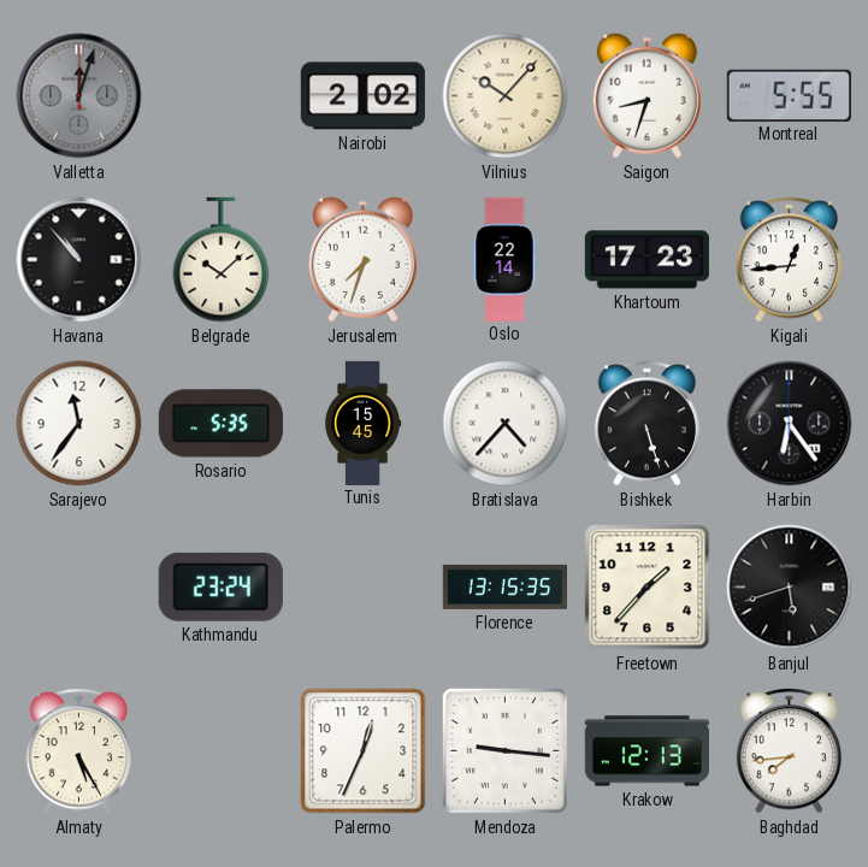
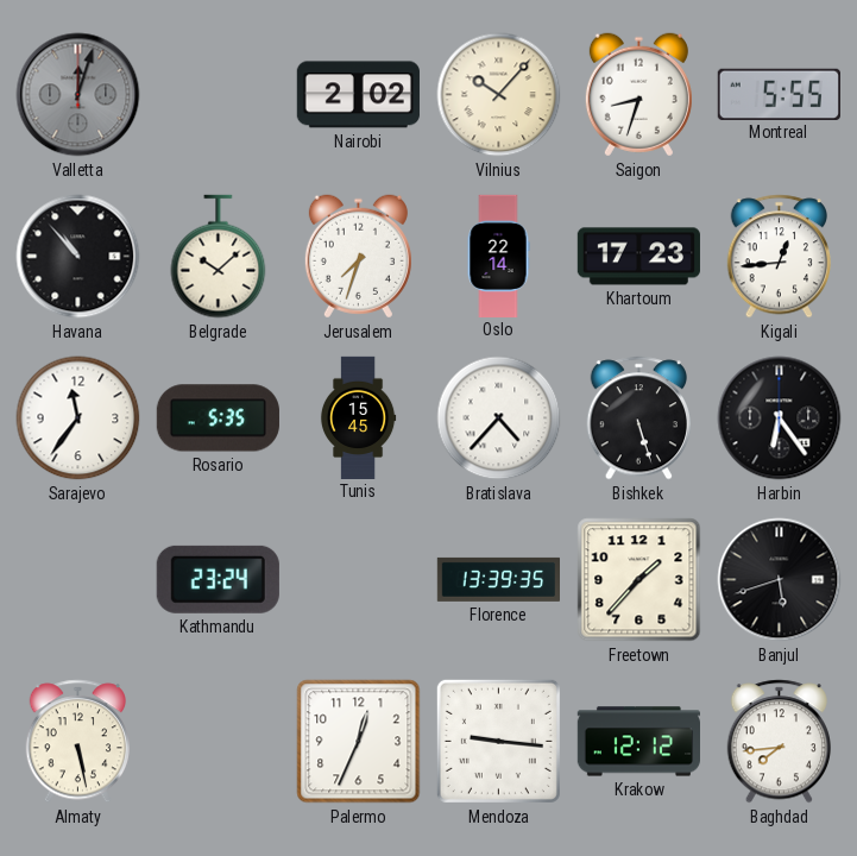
Florence: 13:15 -> 13:39
Almaty: 5:25 -> 5:28
Krakow: 12:13 -> 12:12
